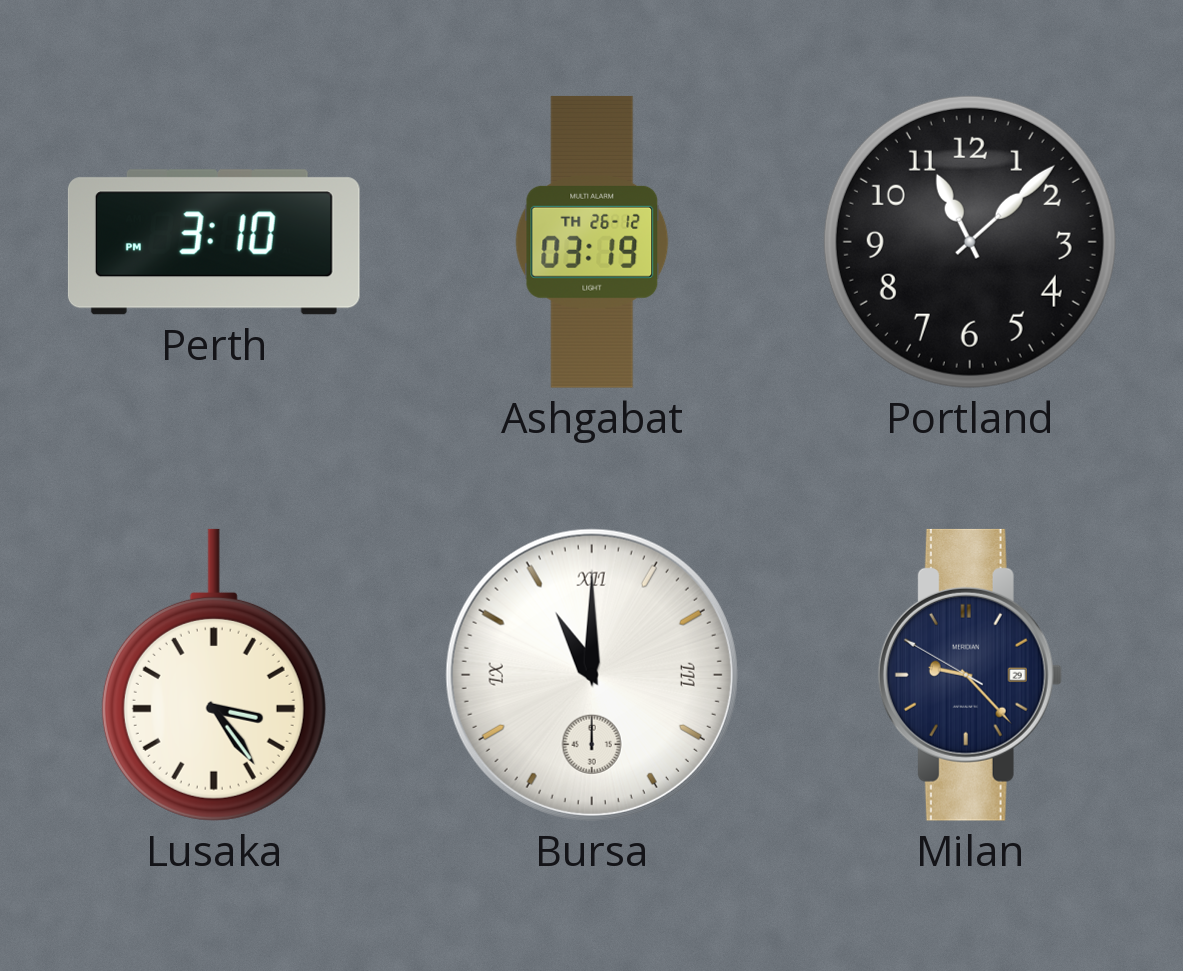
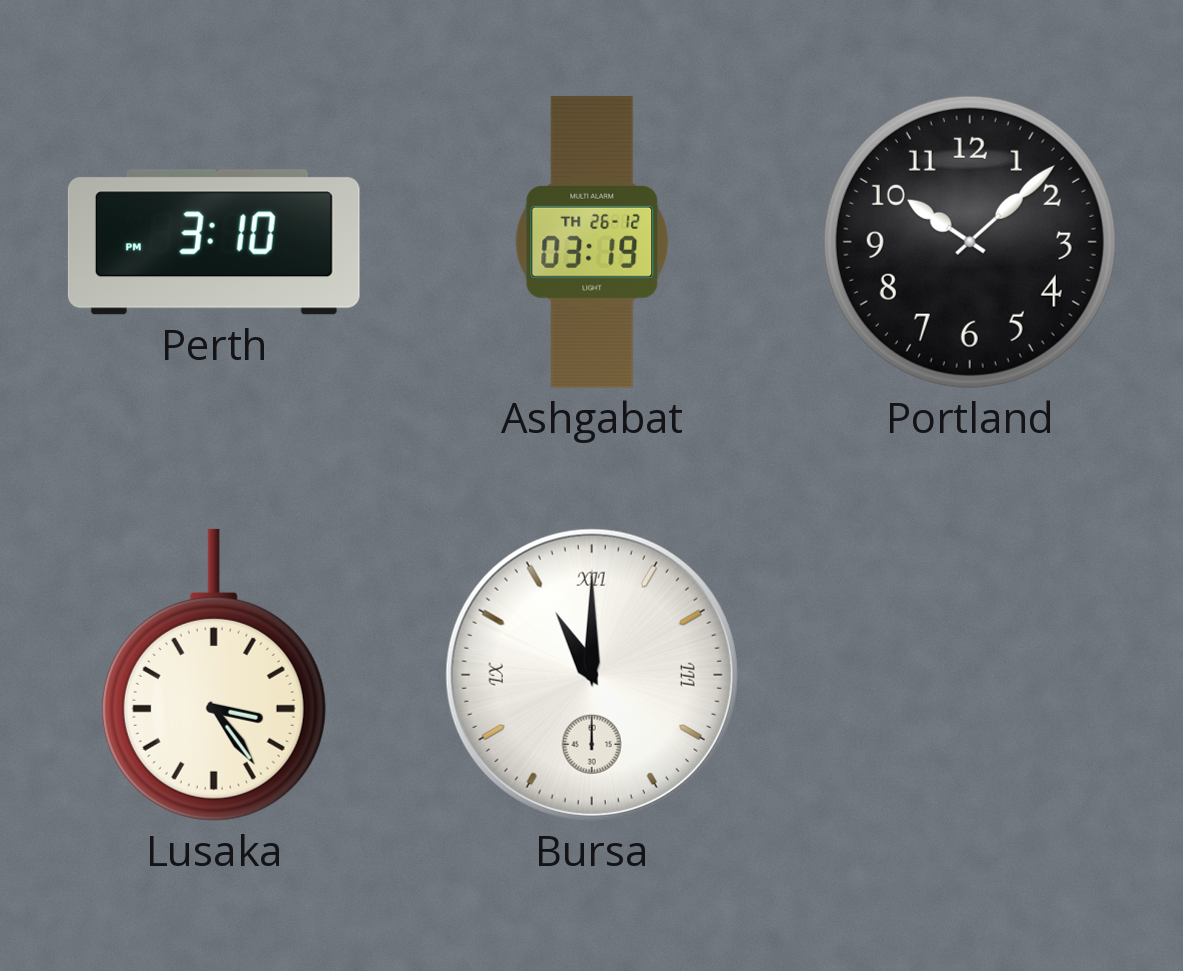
Portland: 11:08 -> 10:08
Milan: 9:22 -> none
